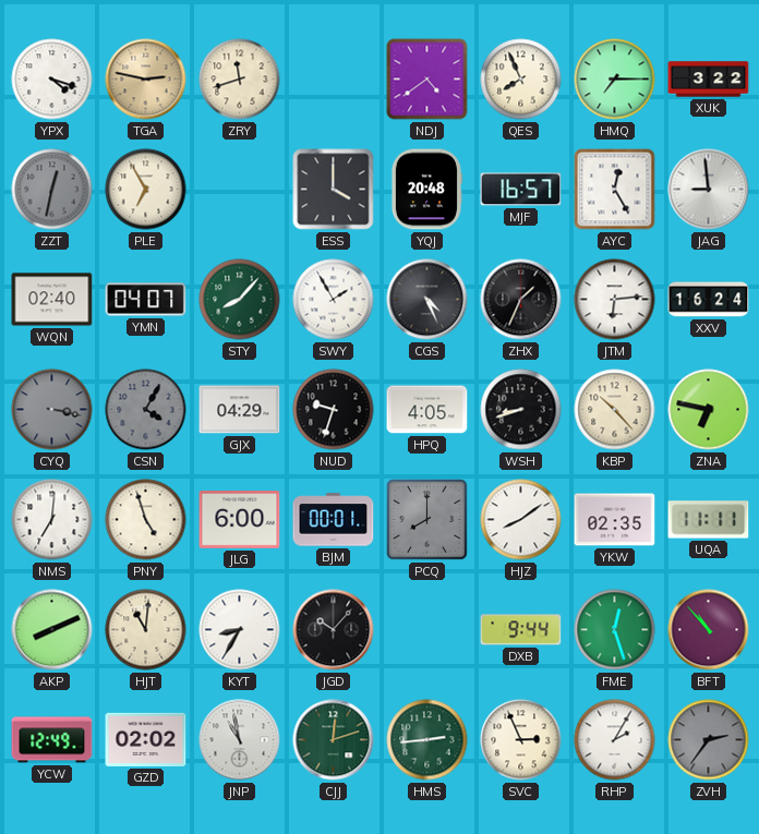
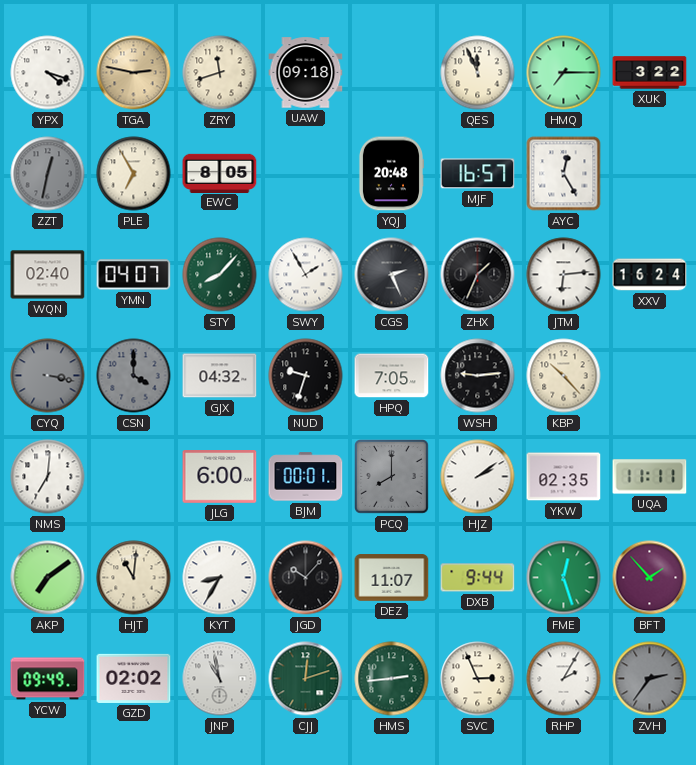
UAW: none -> 09:18
NDJ: 4:39 -> none
QES: 7:56 -> 11:56
EWC: none -> 8:05
ESS: 4:00 -> none
JAG: 8:59 -> none
CGS: 4:26 -> 2:26
CSN: 4:05 -> 4:00
GJX: 04:29 -> 04:32
HPQ: 4:05 -> 7:05
WSH: 8:42 -> 9:14
ZNA: 6:47 -> none
PNY: 4:57 -> none
HJZ: 8:09 -> 2:09
AKP: 8:11 -> 7:09
DEZ: none -> 11:07
BFT: 10:53 -> 1:53
YCW: 12:49 -> 09:49
